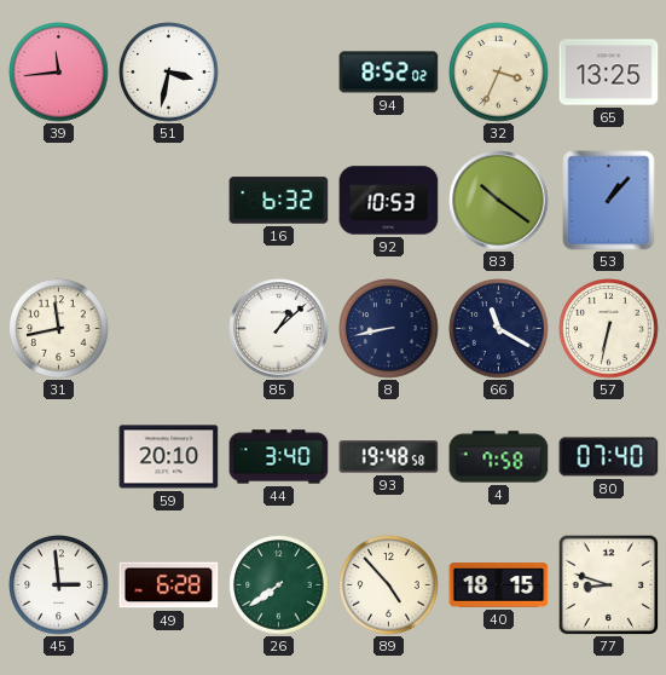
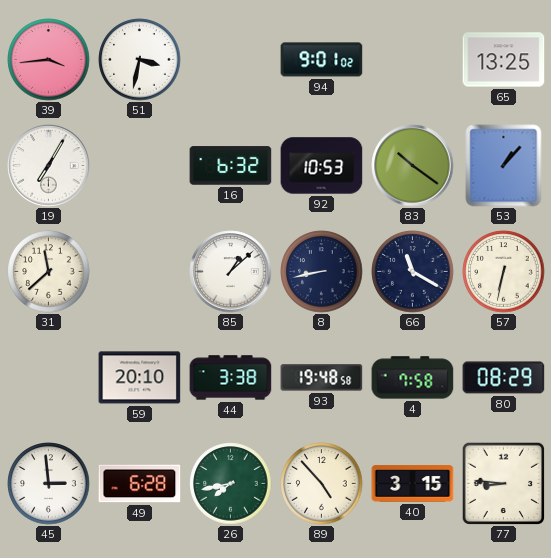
39: 11:44 -> 3:44
94: 8:52 -> 9:01
32: 3:34 -> none
19: none -> 7:05
31: 11:43 -> 11:38
44: 3:40 -> 3:38
80: 07:40 -> 08:29
26: 7:39 -> 7:43
40: 18:15 -> 3:15
77: 8:48 -> 8:46
